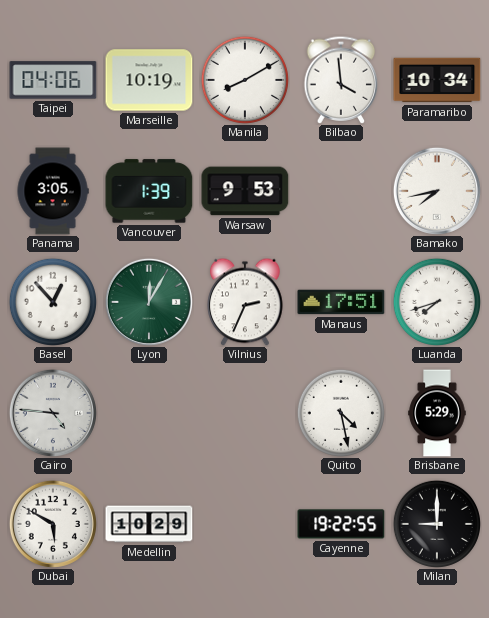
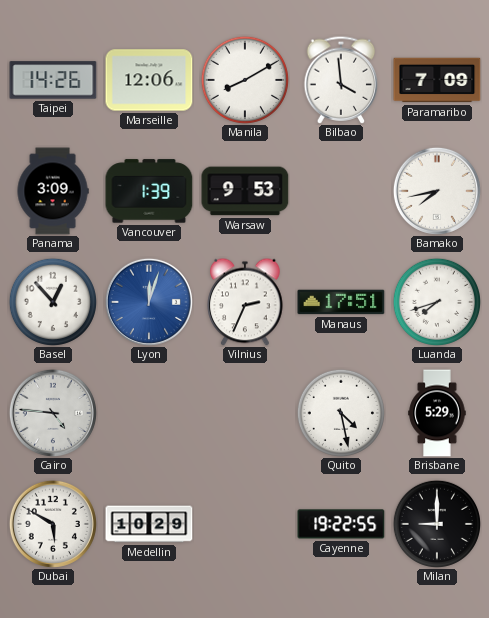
Taipei: 04:06 -> 14:26
Marseille: 10:19 -> 12:06
Paramaribo: 10:34 -> 7:09
Panama: 3:05 -> 3:09
Lyon: 12:05 -> 12:03
Lyon dial: green -> blue
